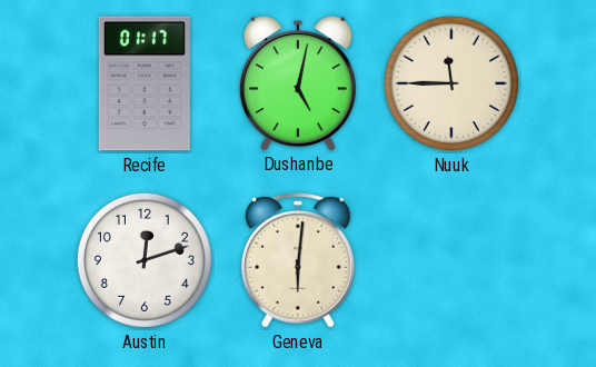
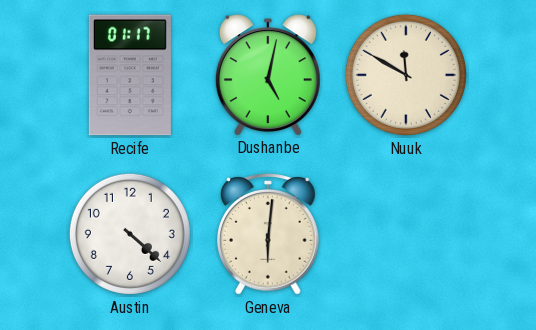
Nuuk: 11:45 -> 11:50
Austin: 12:12 -> 4:22
